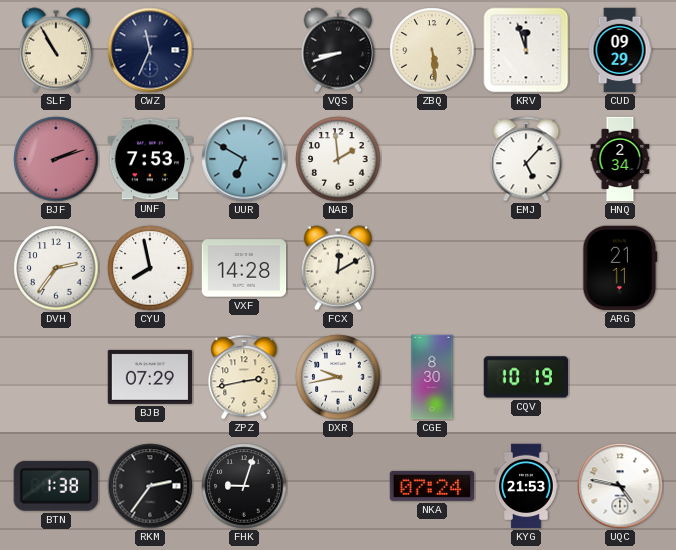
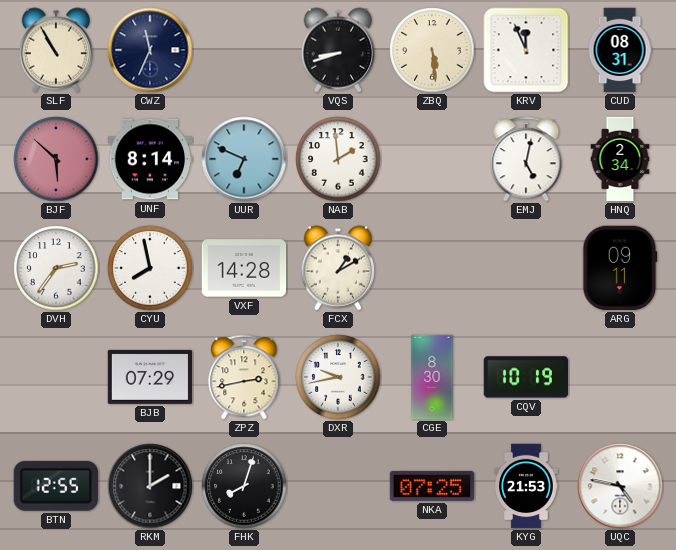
KRV: 11:57 -> 11:56
CUD: 09:29 -> 08:31
BJF: 2:12 -> 5:52
UNF: 7:53 -> 8:14
UUR: 6:50 -> 6:49
EMJ: 5:07 -> 5:02
FCX: 12:10 -> 1:10
ARG: 21:11 -> 09:11
BTN: 1:38 -> 12:55
RKM: 2:36 -> 2:00
FHK: 9:03 -> 8:03
NKA: 07:24 -> 07:25
